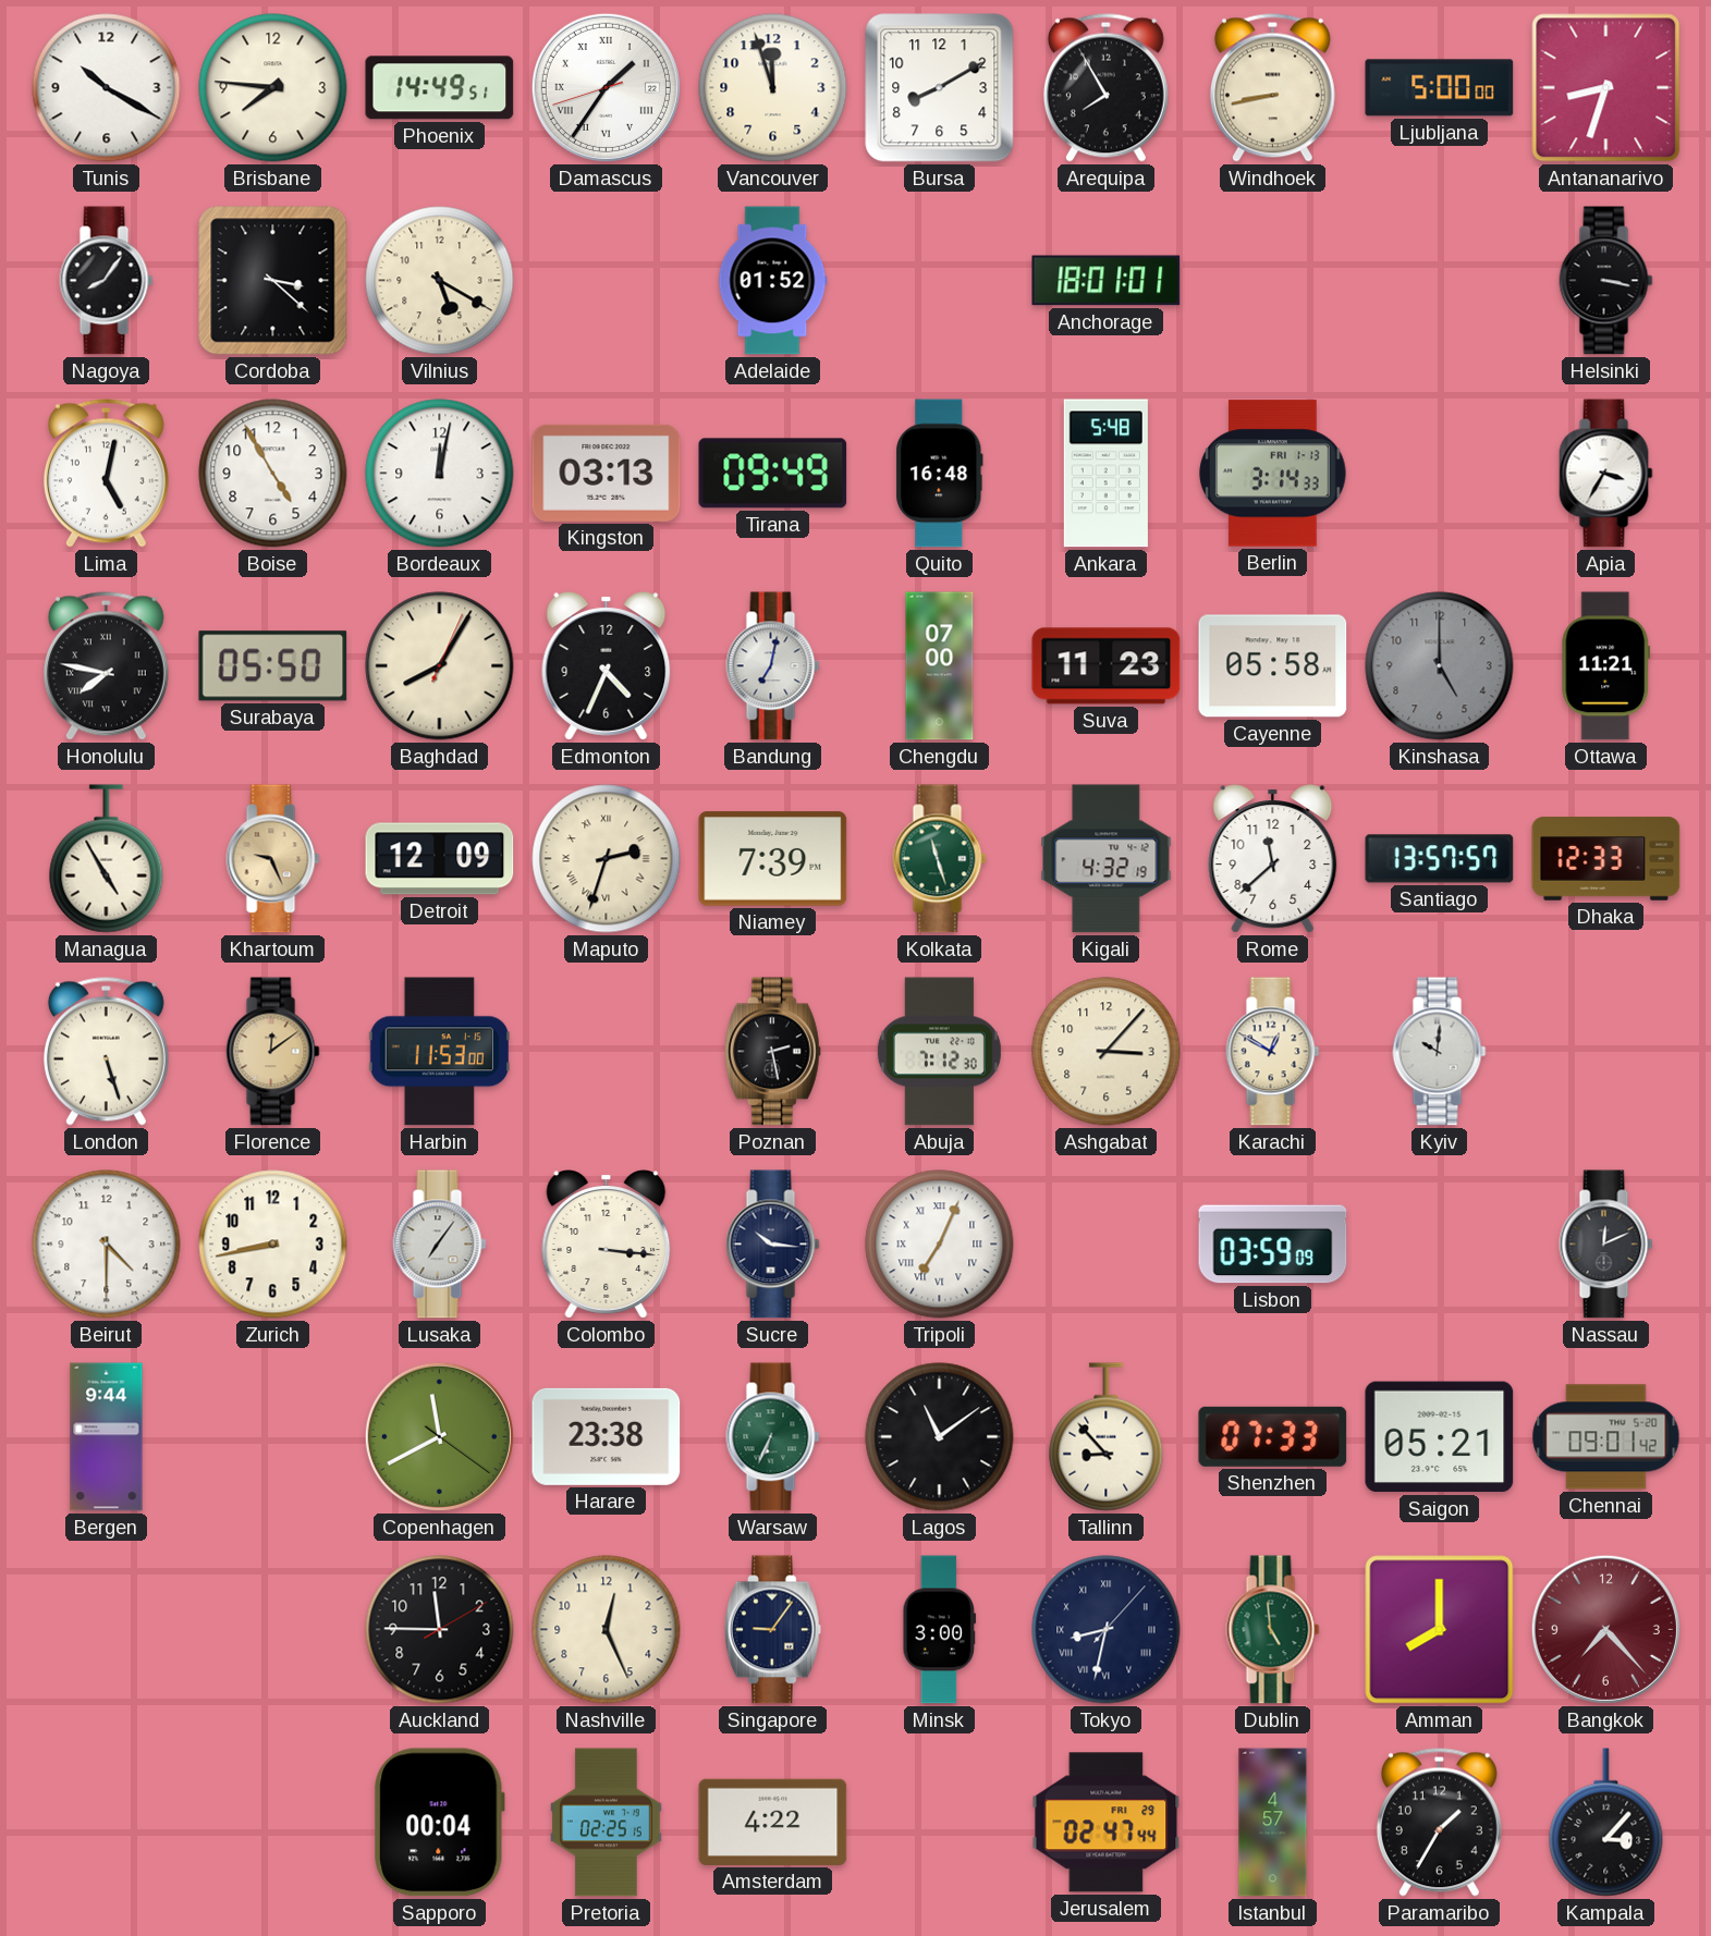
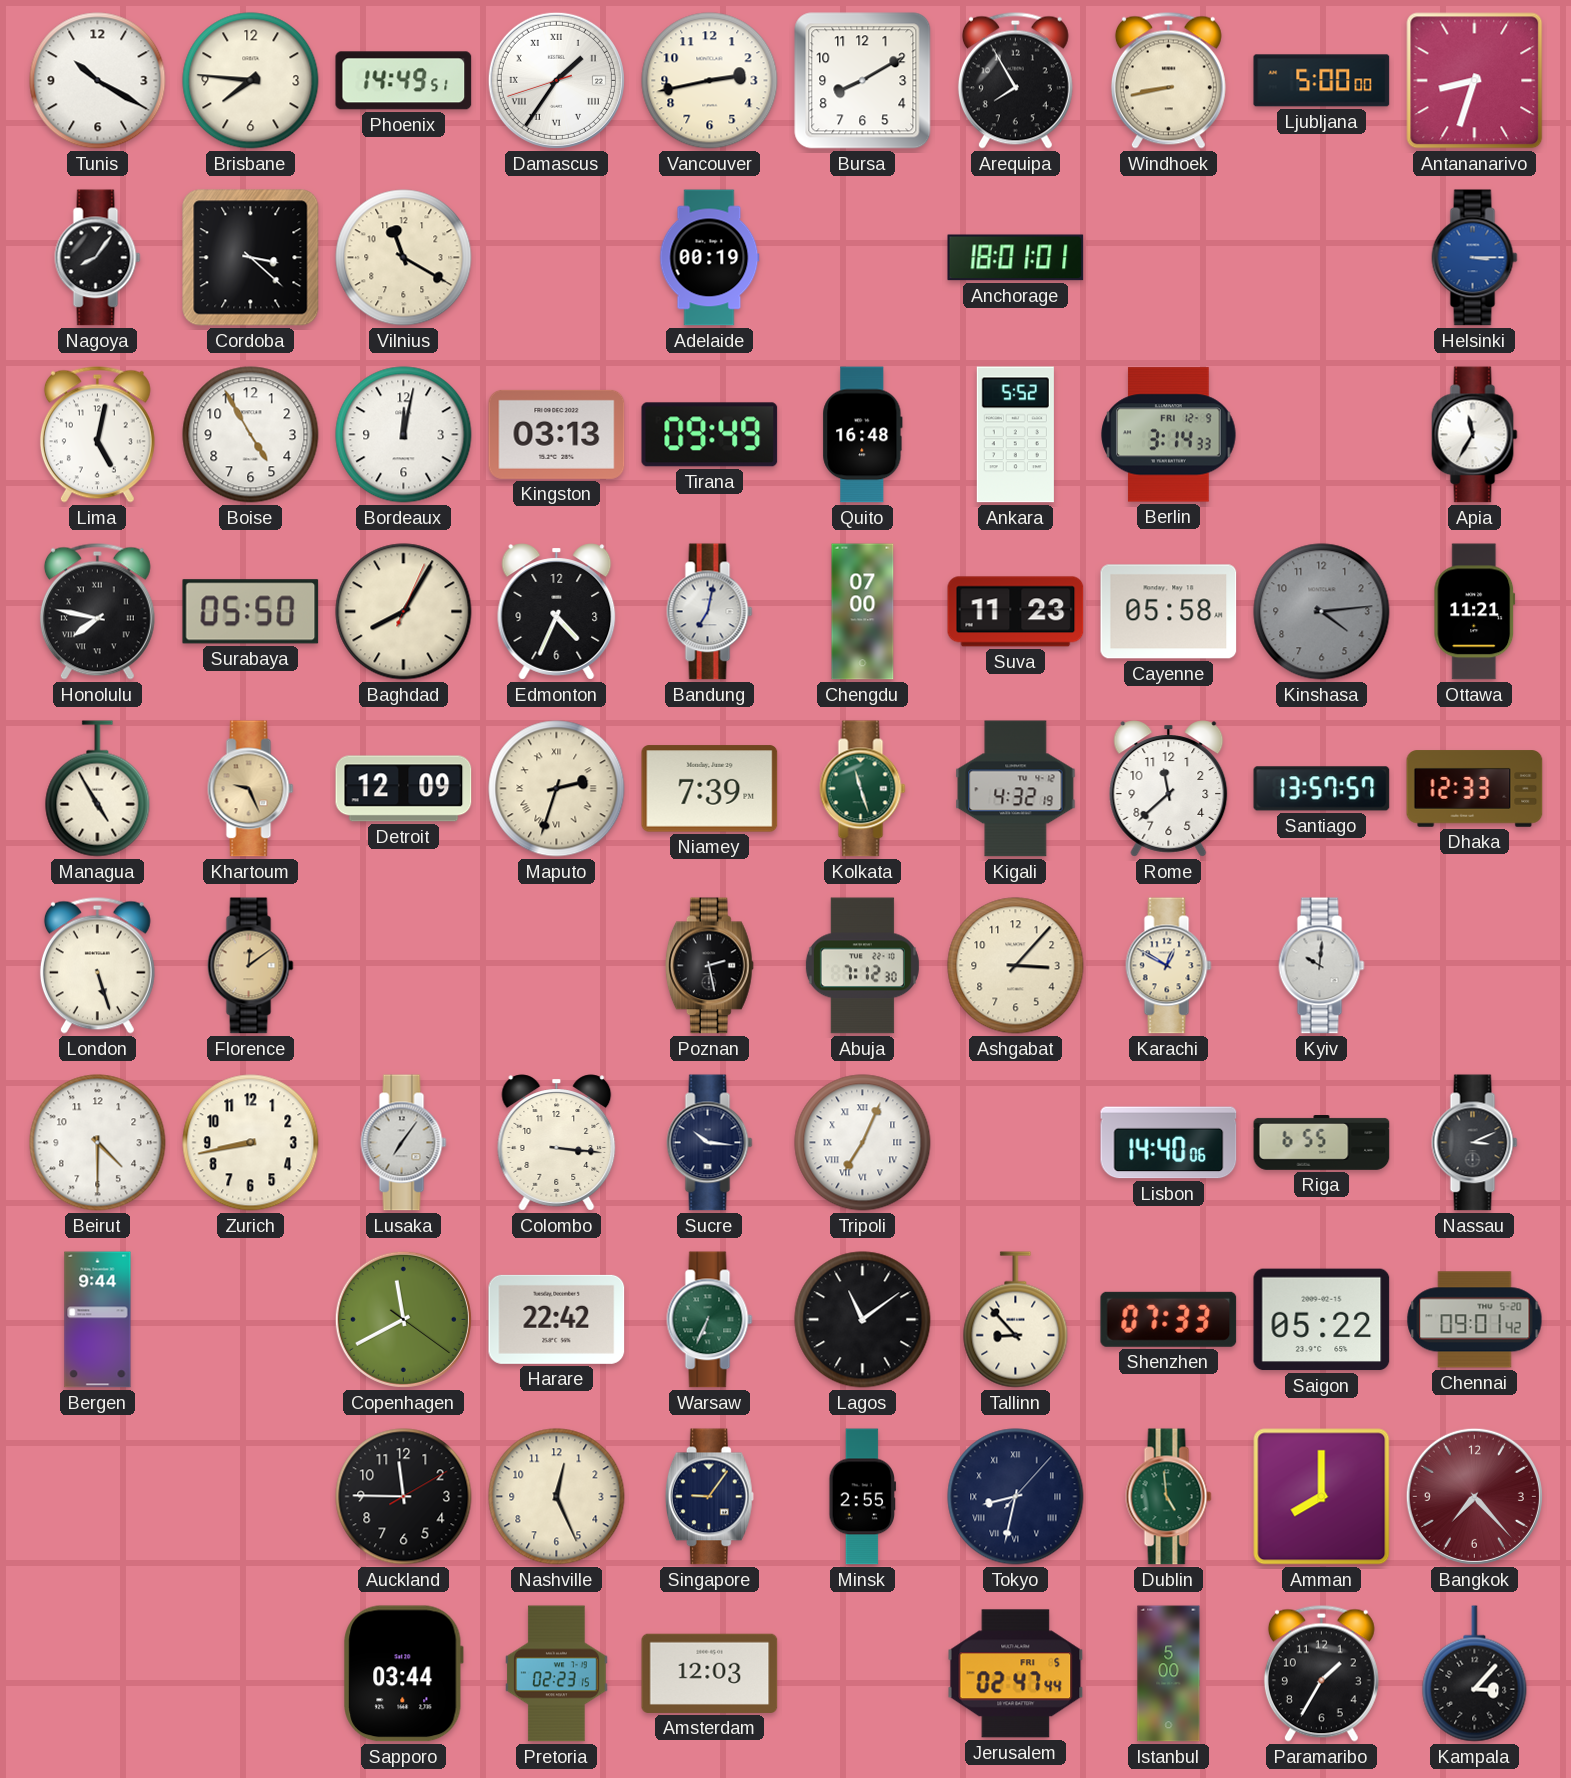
Vancouver: 11:57 -> 2:43
Vilnius: 5:20 -> 11:20
Adelaide: 01:52 -> 00:19
Helsinki: 3:17 -> 3:15
Helsinki dial: black -> blue
Ankara: 5:48 -> 5:52
Berlin date: FRI 1-13 -> FRI 12-9
Apia: 3:35 -> 11:35
Kinshasa: 5:00 -> 4:14
Harbin: 11:53 -> none
Lisbon: 03:59 -> 14:40
Riga: none -> 6:55
Nassau: 12:11 -> 3:11
Harare: 23:38 -> 22:42
Saigon: 05:21 -> 05:22
Minsk: 3:00 -> 2:55
Sapporo: 00:04 -> 03:44
Pretoria: 02:25 -> 02:23
Amsterdam: 4:22 -> 12:03
Jerusalem date: FRI 29 -> FRI 5
Istanbul: 4:57 -> 5:00
